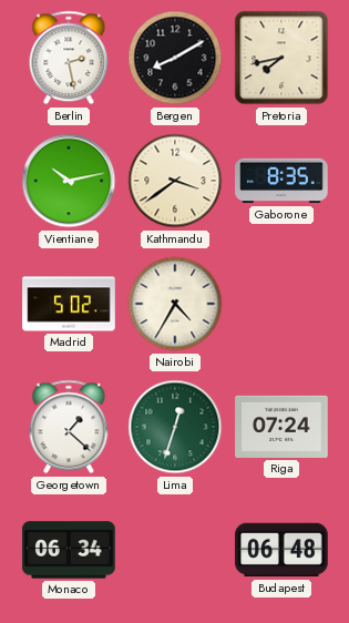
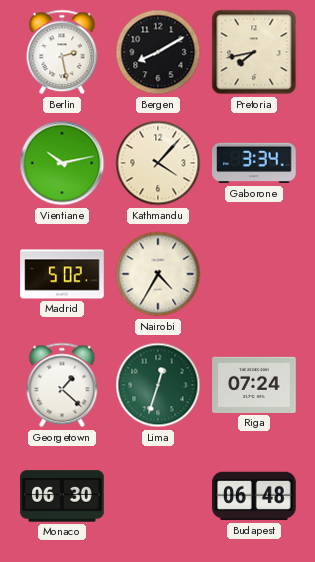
Kathmandu: 3:39 -> 4:07
Gaborone: 8:35 -> 3:34
Monaco: 06:34 -> 06:30
